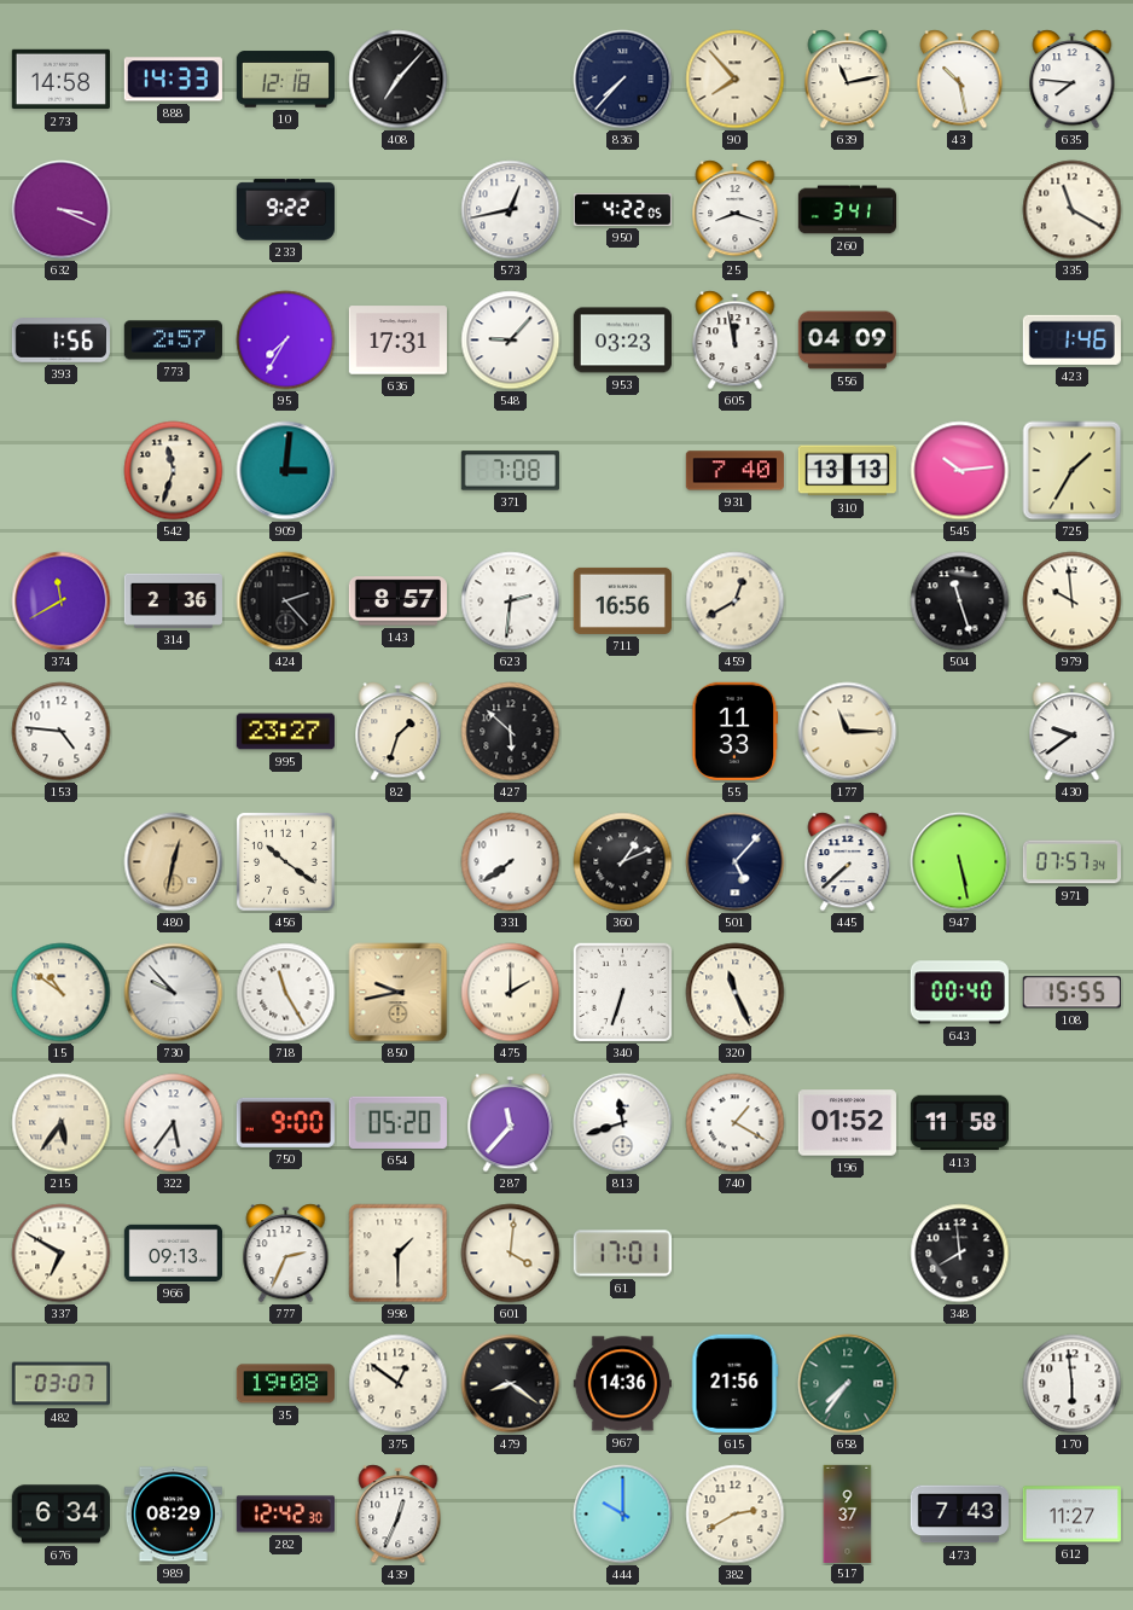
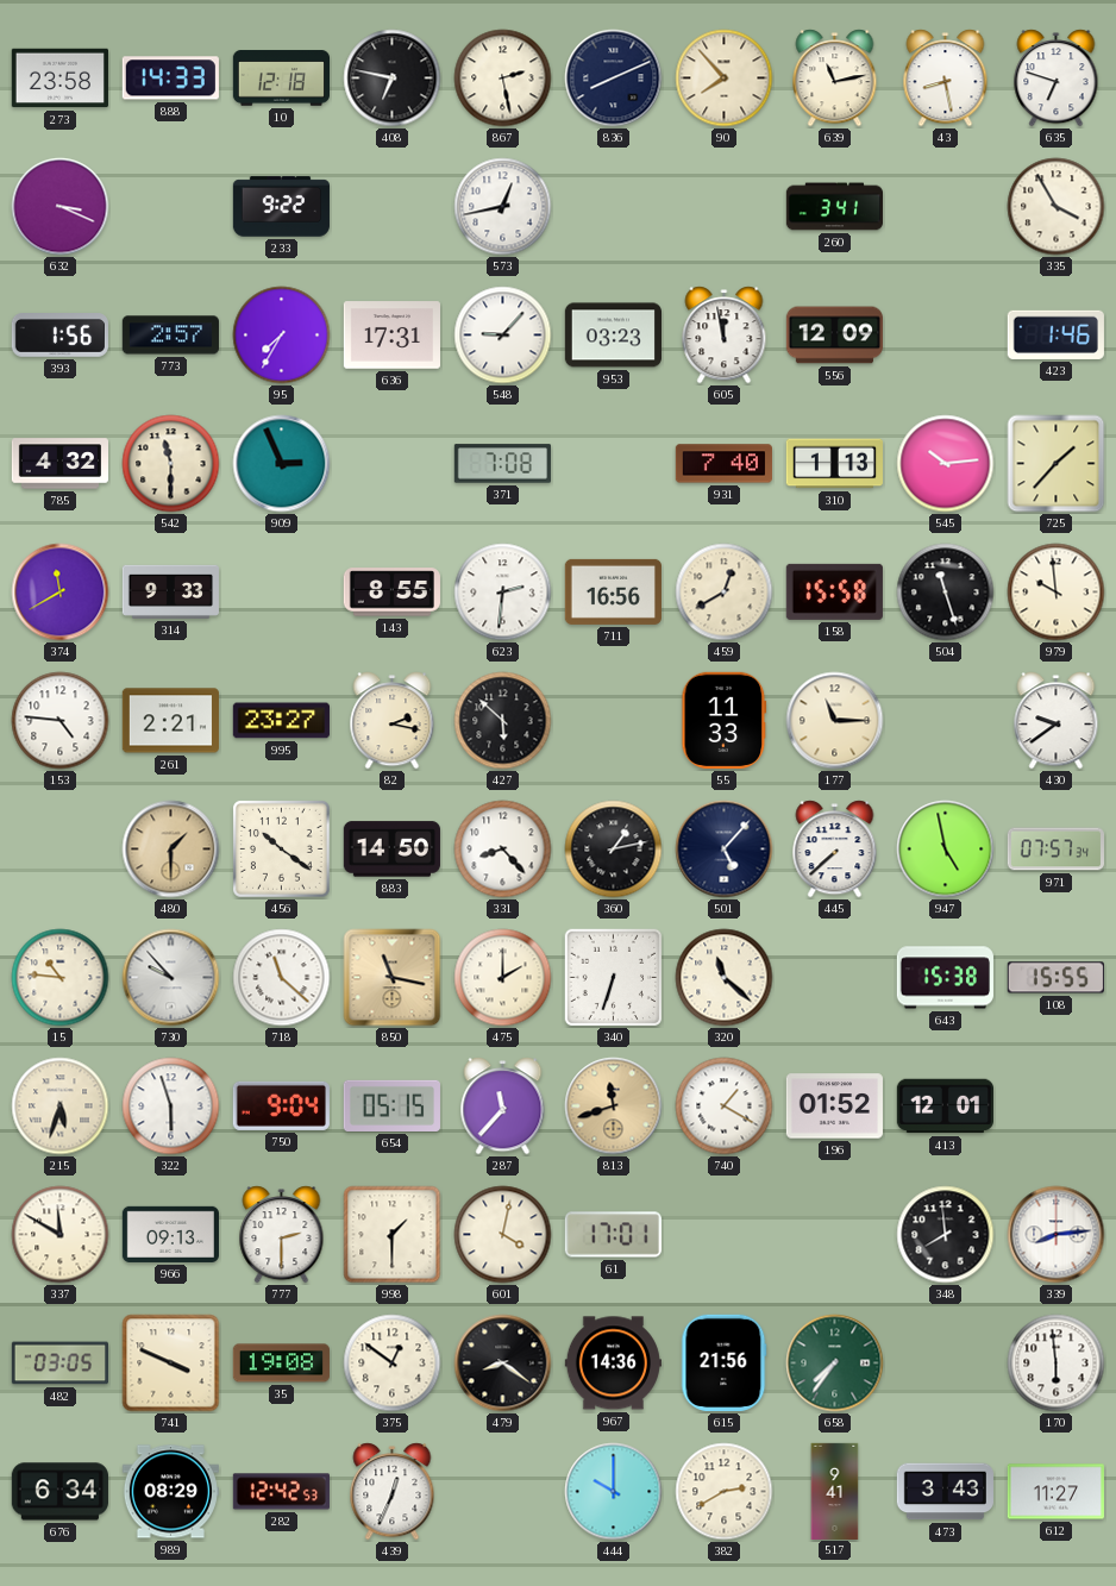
273: 14:58 -> 23:58
408: 7:07 -> 6:47
867: none -> 2:28
836: 7:37 -> 8:11
43: 10:28 -> 8:28
635: 7:46 -> 6:48
950: 4:22 -> none
25: 8:18 -> none
335: 11:20 -> 3:55
556: 04:09 -> 12:09
785: none -> 4:32
542: 11:33 -> 11:30
909: 3:01 -> 2:56
310: 13:13 -> 1:13
725: 1:35 -> 1:37
314: 2:36 -> 9:33
424: 2:23 -> none
143: 8:57 -> 8:55
158: none -> 15:58
261: none -> 2:21
82: 1:33 -> 2:17
480: 12:32 -> 1:30
883: none -> 14:50
331: 7:39 -> 8:23
360: 1:11 -> 1:13
947: 5:28 -> 4:58
15: 10:51 -> 10:46
718: 11:25 -> 11:22
850: 9:43 -> 11:17
320: 11:26 -> 11:22
643: 00:40 -> 15:38
215: 5:36 -> 5:33
322: 5:36 -> 5:57
750: 9:00 -> 9:04
654: 05:20 -> 05:15
813 dial: white -> champagne
413: 11:58 -> 12:01
337: 6:50 -> 11:50
777: 2:34 -> 2:30
601: 4:01 -> 4:02
339: none -> 8:14
482: 03:07 -> 03:05
741: none -> 3:49
282: 12:42:30 -> 12:42:53
517: 9:37 -> 9:41
473: 7:43 -> 3:43
